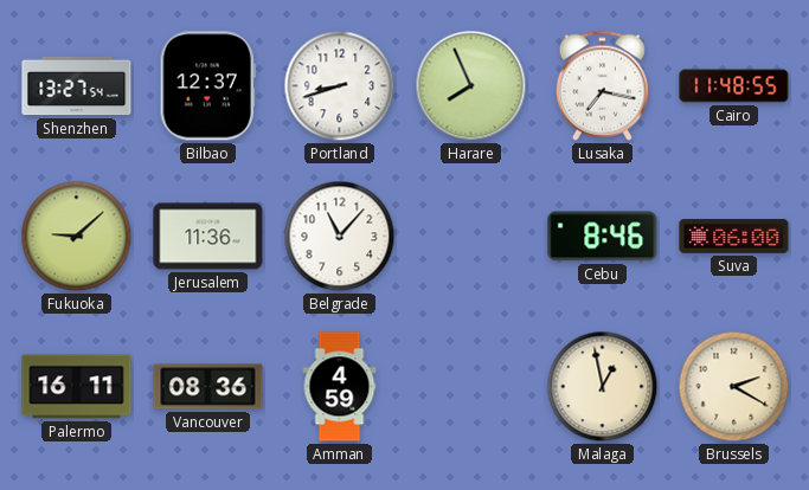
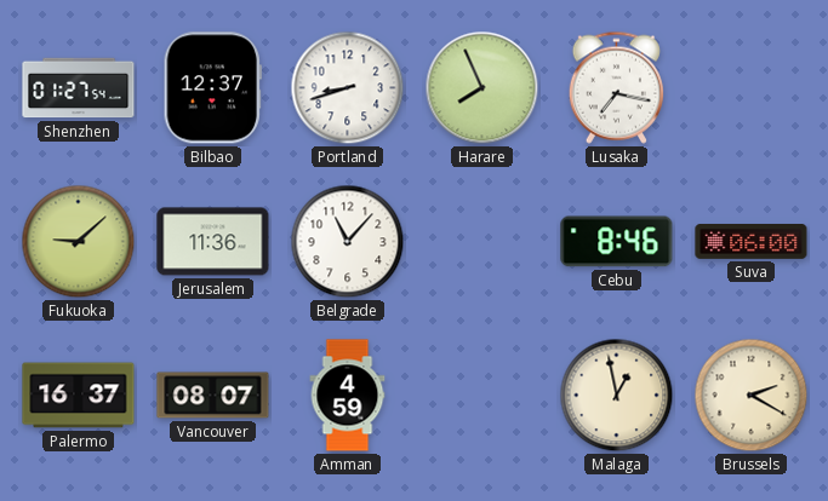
Shenzhen: 13:27 -> 01:27
Cairo: 11:48 -> none
Palermo: 16:11 -> 16:37
Vancouver: 08:36 -> 08:07
